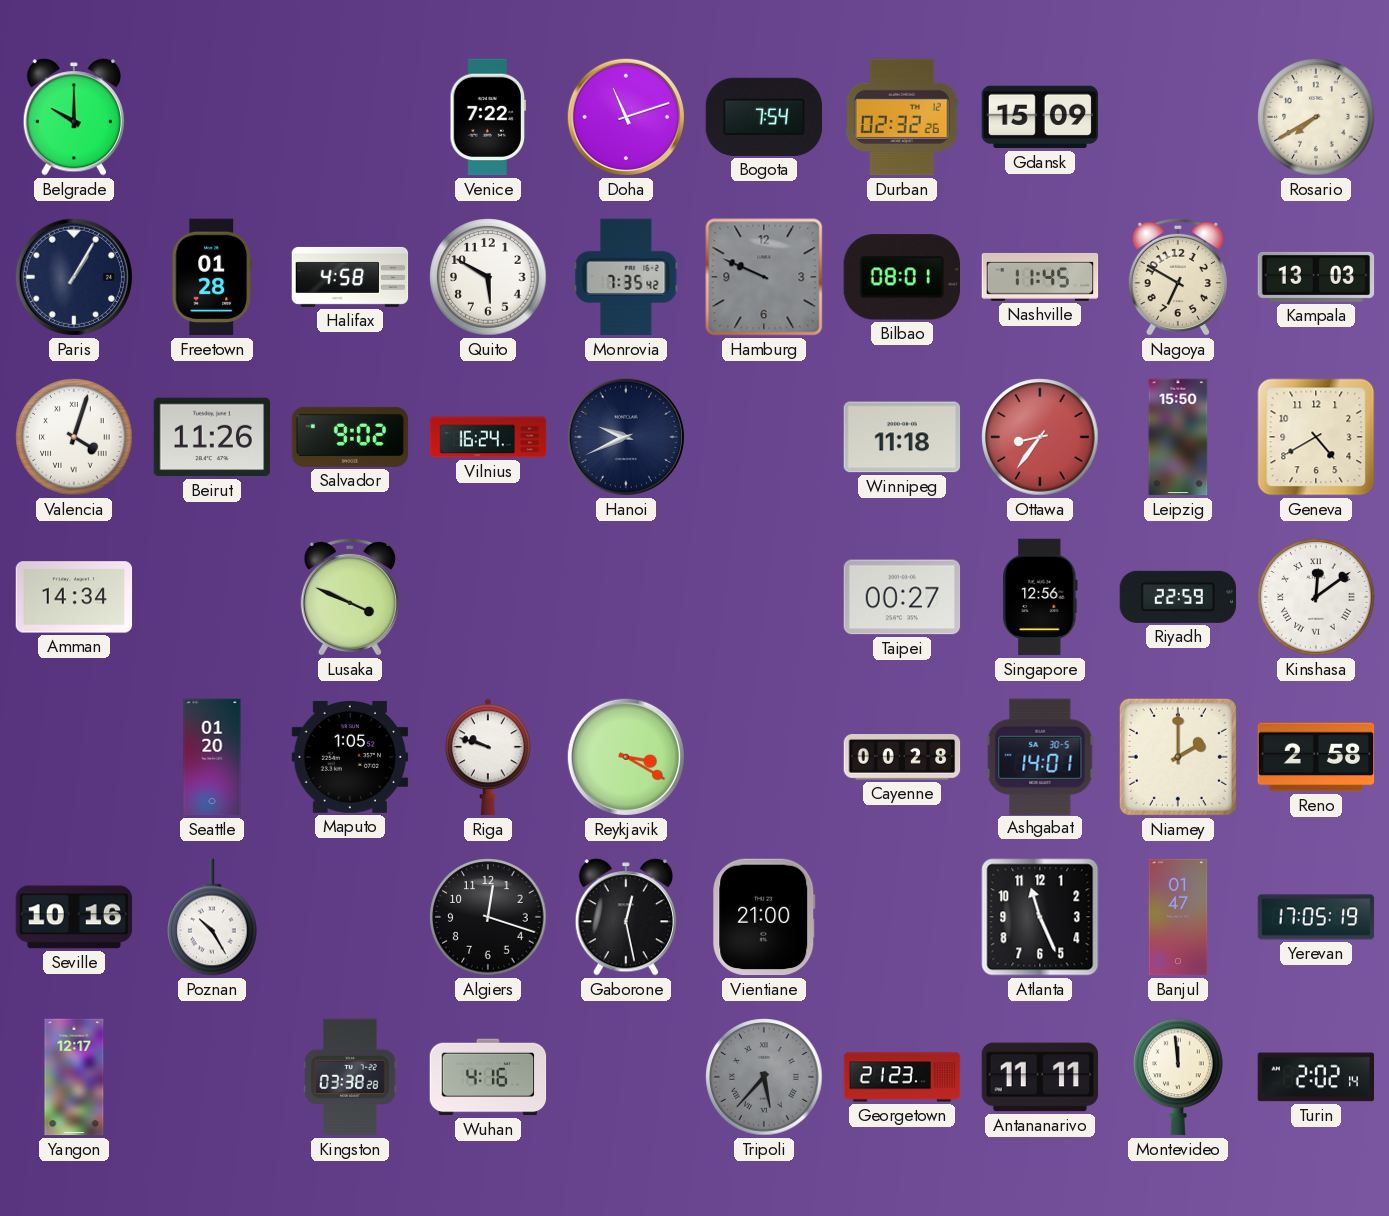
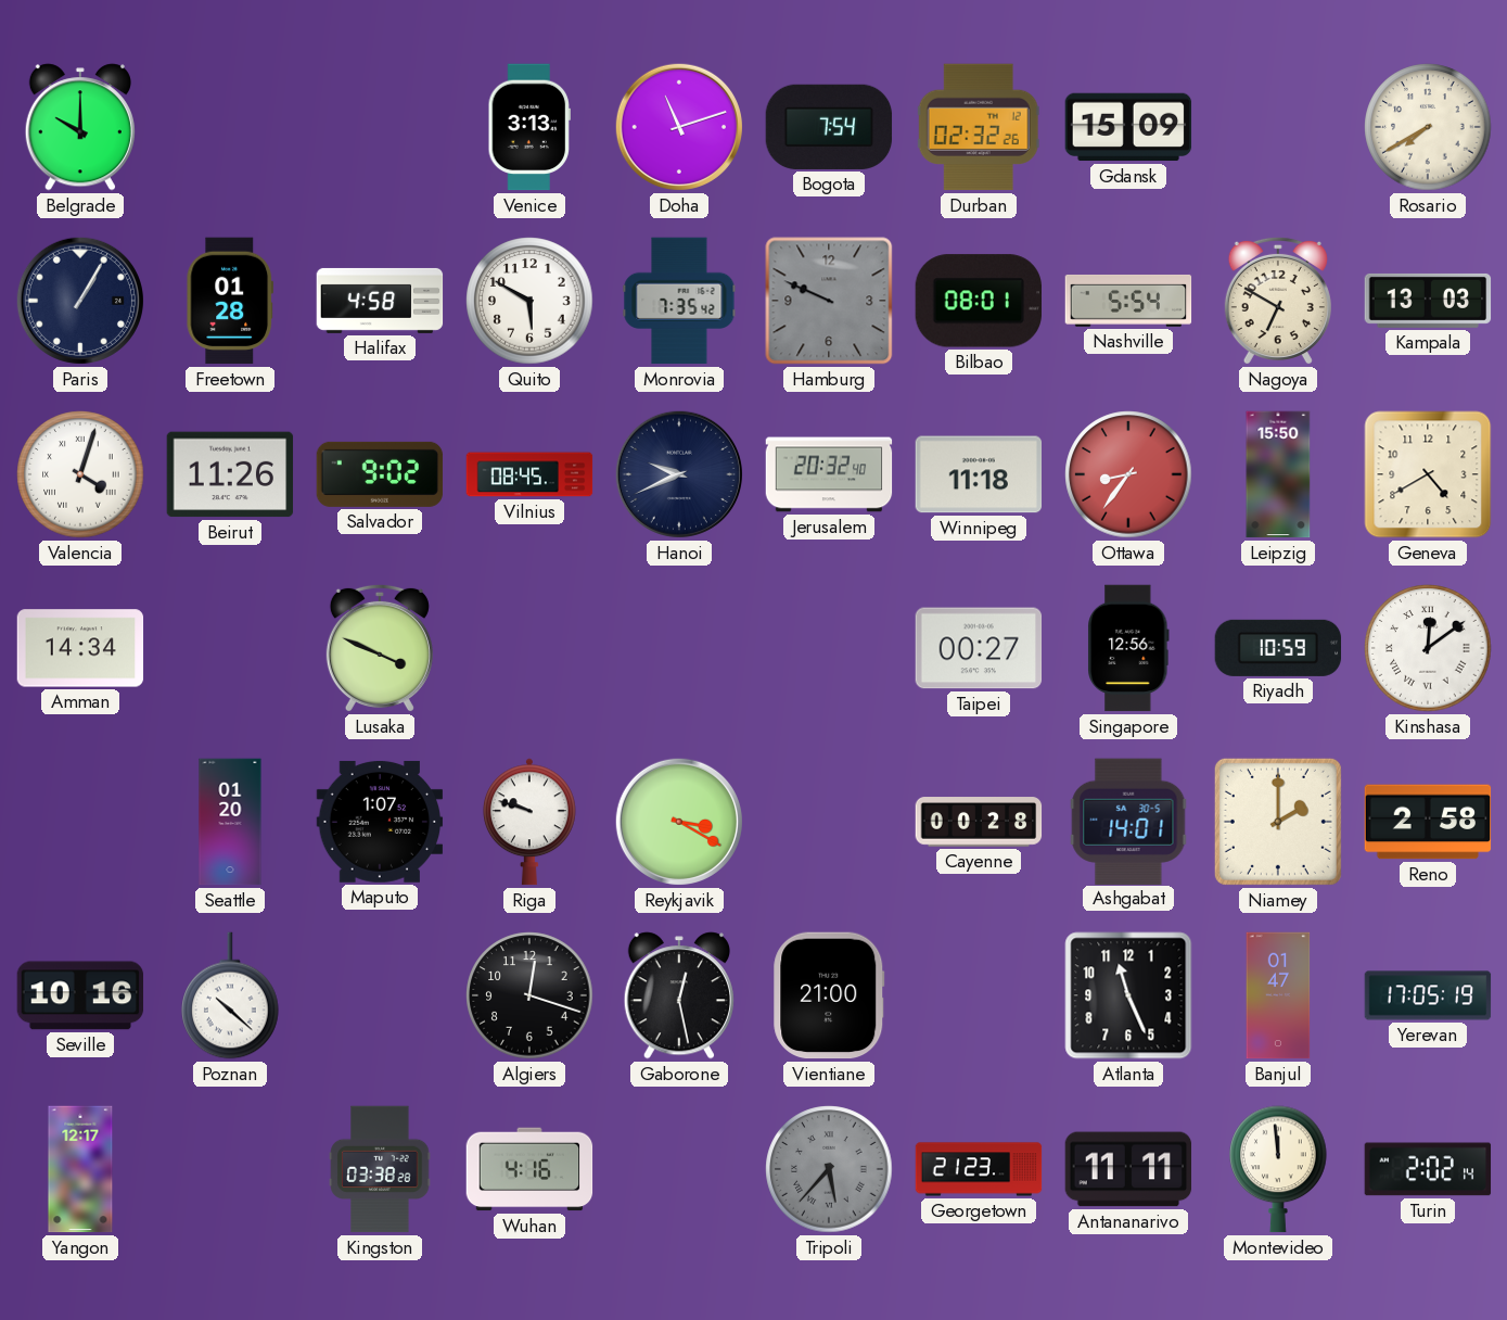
Venice: 7:22 -> 3:13
Nashville: 11:45 -> 5:54
Vilnius: 16:24 -> 08:45
Jerusalem: none -> 20:32
Riyadh: 22:59 -> 10:59
Maputo: 1:05 -> 1:07
Poznan: 10:25 -> 10:22
